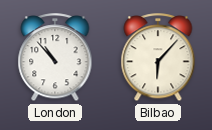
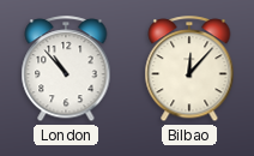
Bilbao: 6:07 -> 12:07
